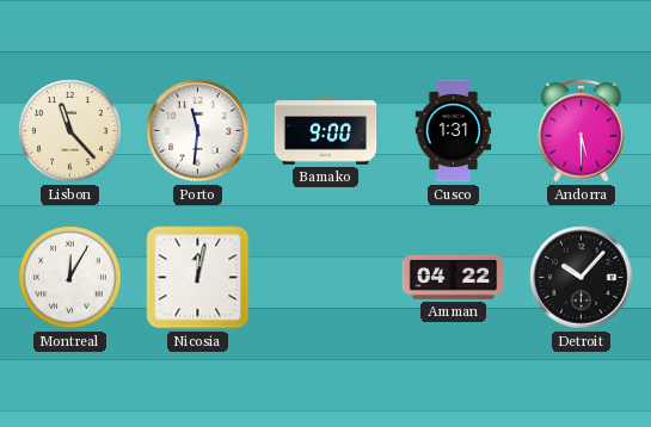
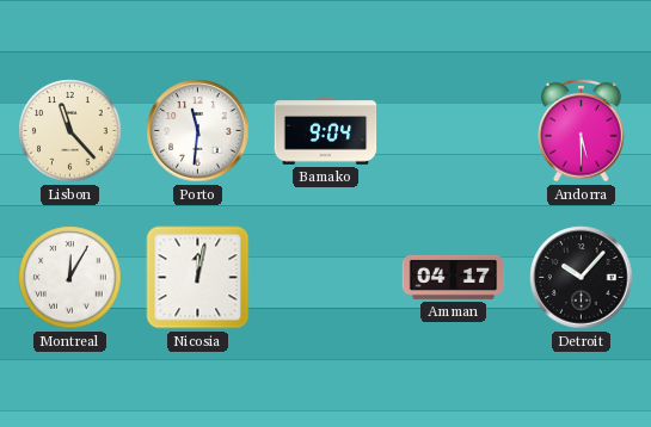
Bamako: 9:00 -> 9:04
Cusco: 1:31 -> none
Amman: 04:22 -> 04:17
